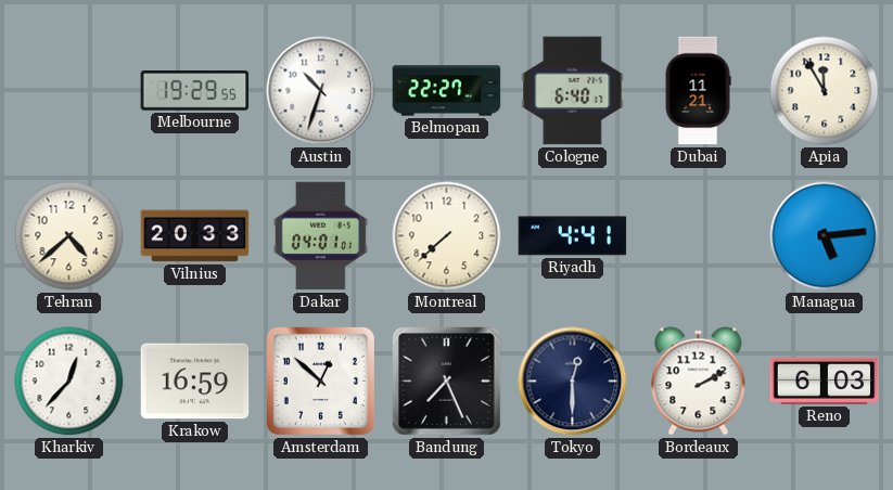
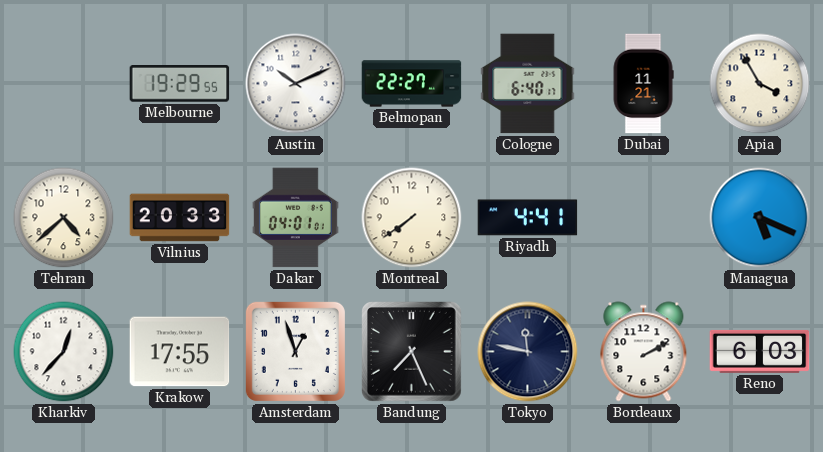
Austin: 10:33 -> 10:11
Apia: 11:55 -> 3:55
Montreal: 7:38 -> 7:39
Managua: 5:14 -> 5:19
Krakow: 16:59 -> 17:55
Amsterdam: 12:52 -> 12:57
Tokyo: 12:30 -> 11:47
